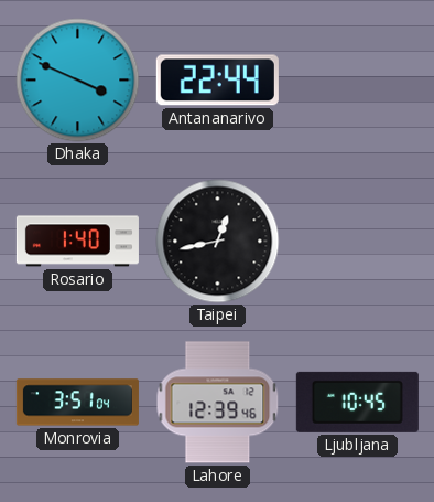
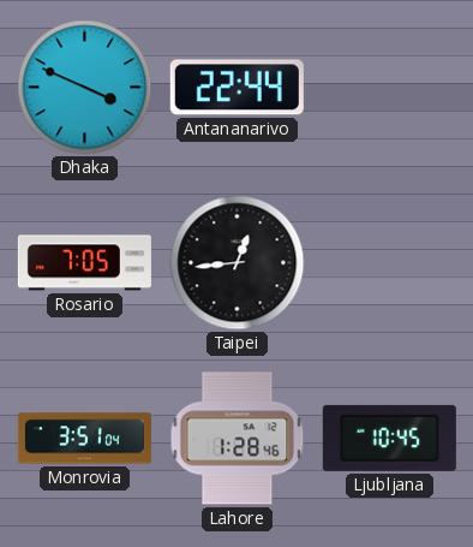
Rosario: 1:40 -> 7:05
Taipei: 12:43 -> 12:44
Lahore: 12:39 -> 1:28
